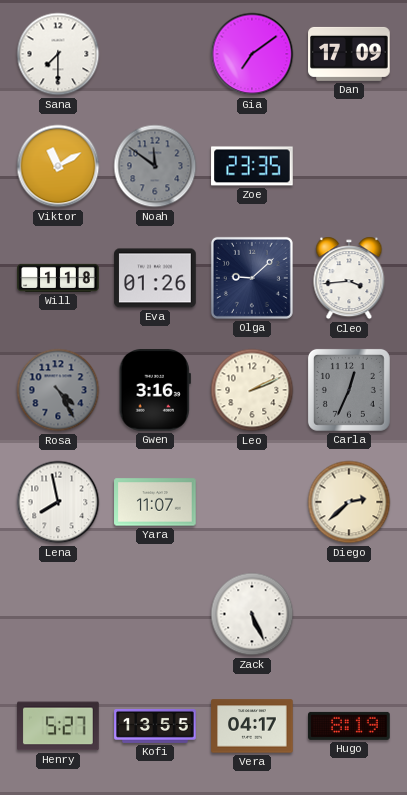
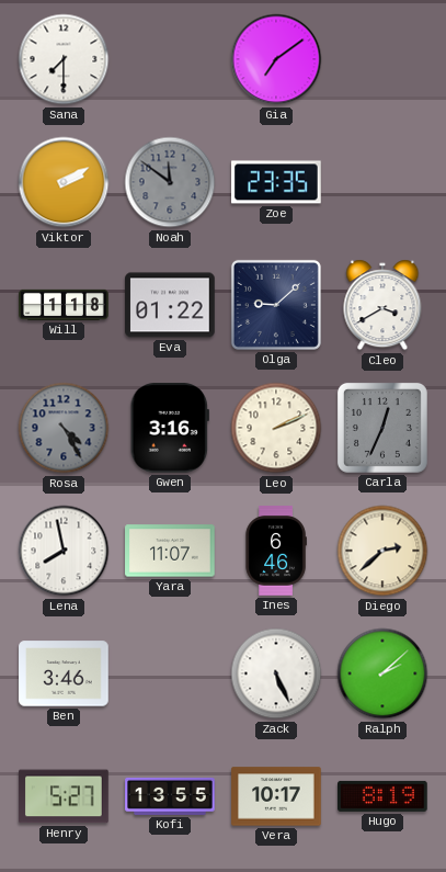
Dan: 17:09 -> none
Viktor: 11:10 -> 2:10
Eva: 01:26 -> 01:22
Cleo: 3:44 -> 3:40
Ines: none -> 6:46
Ben: none -> 3:46
Ralph: none -> 2:08
Vera: 04:17 -> 10:17
